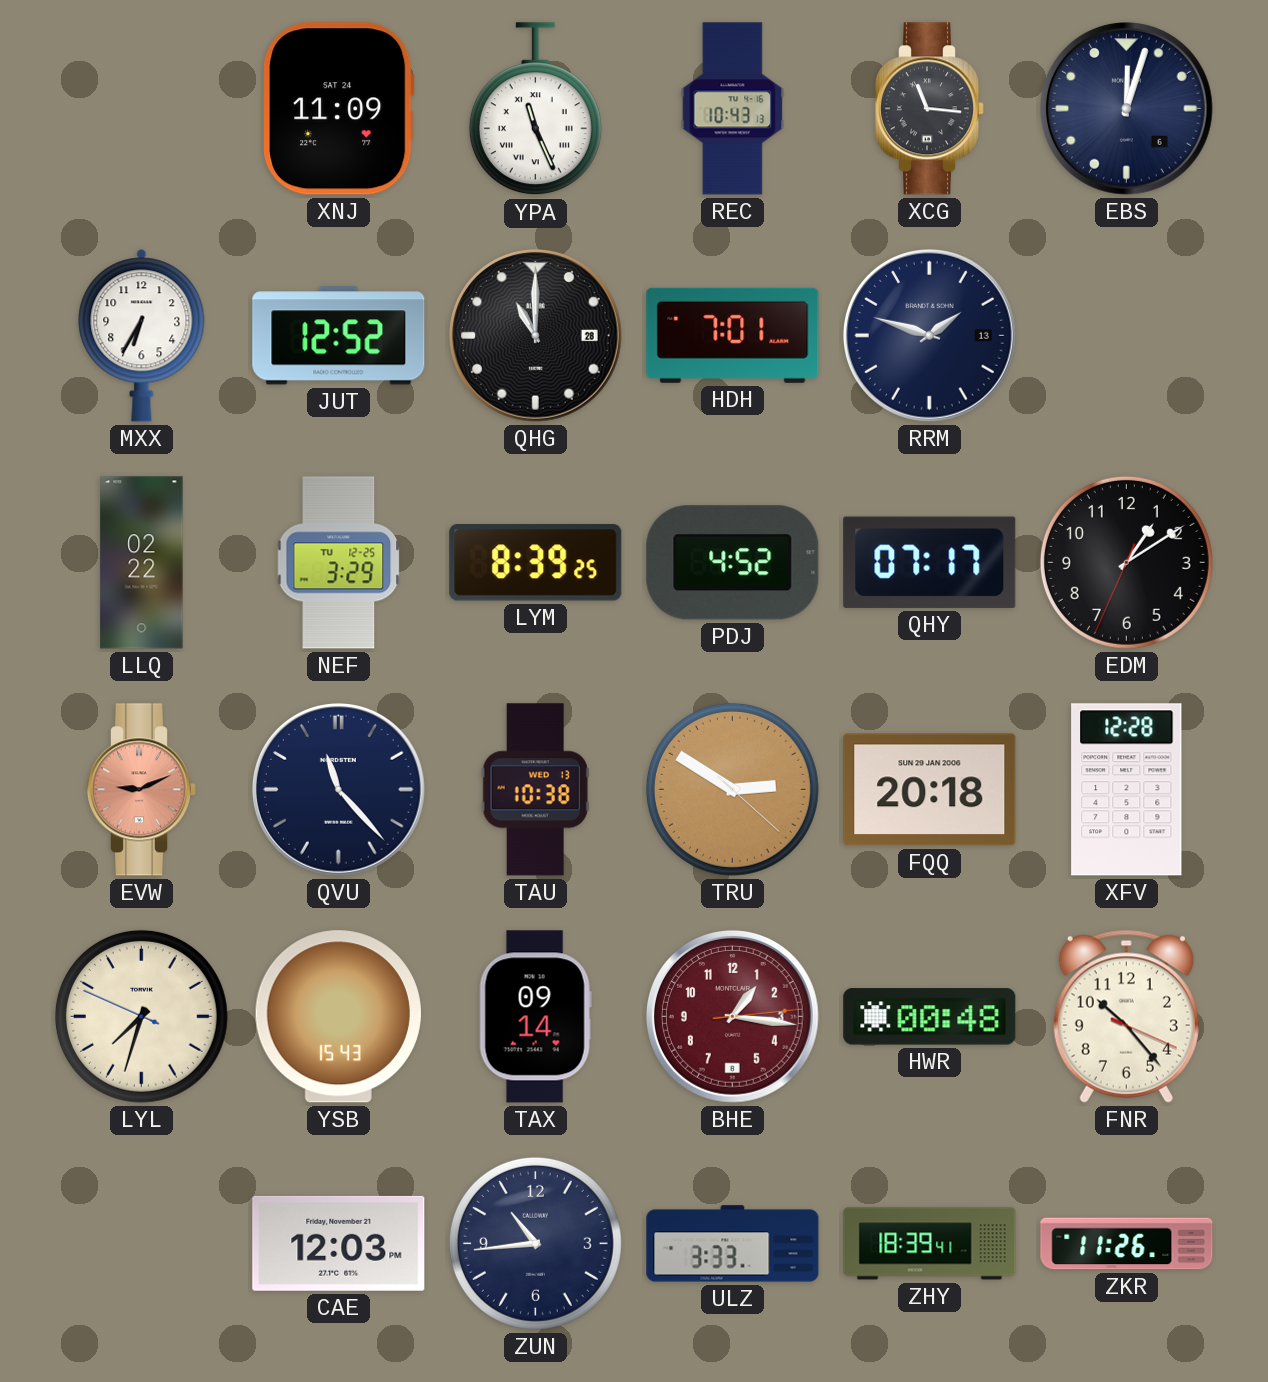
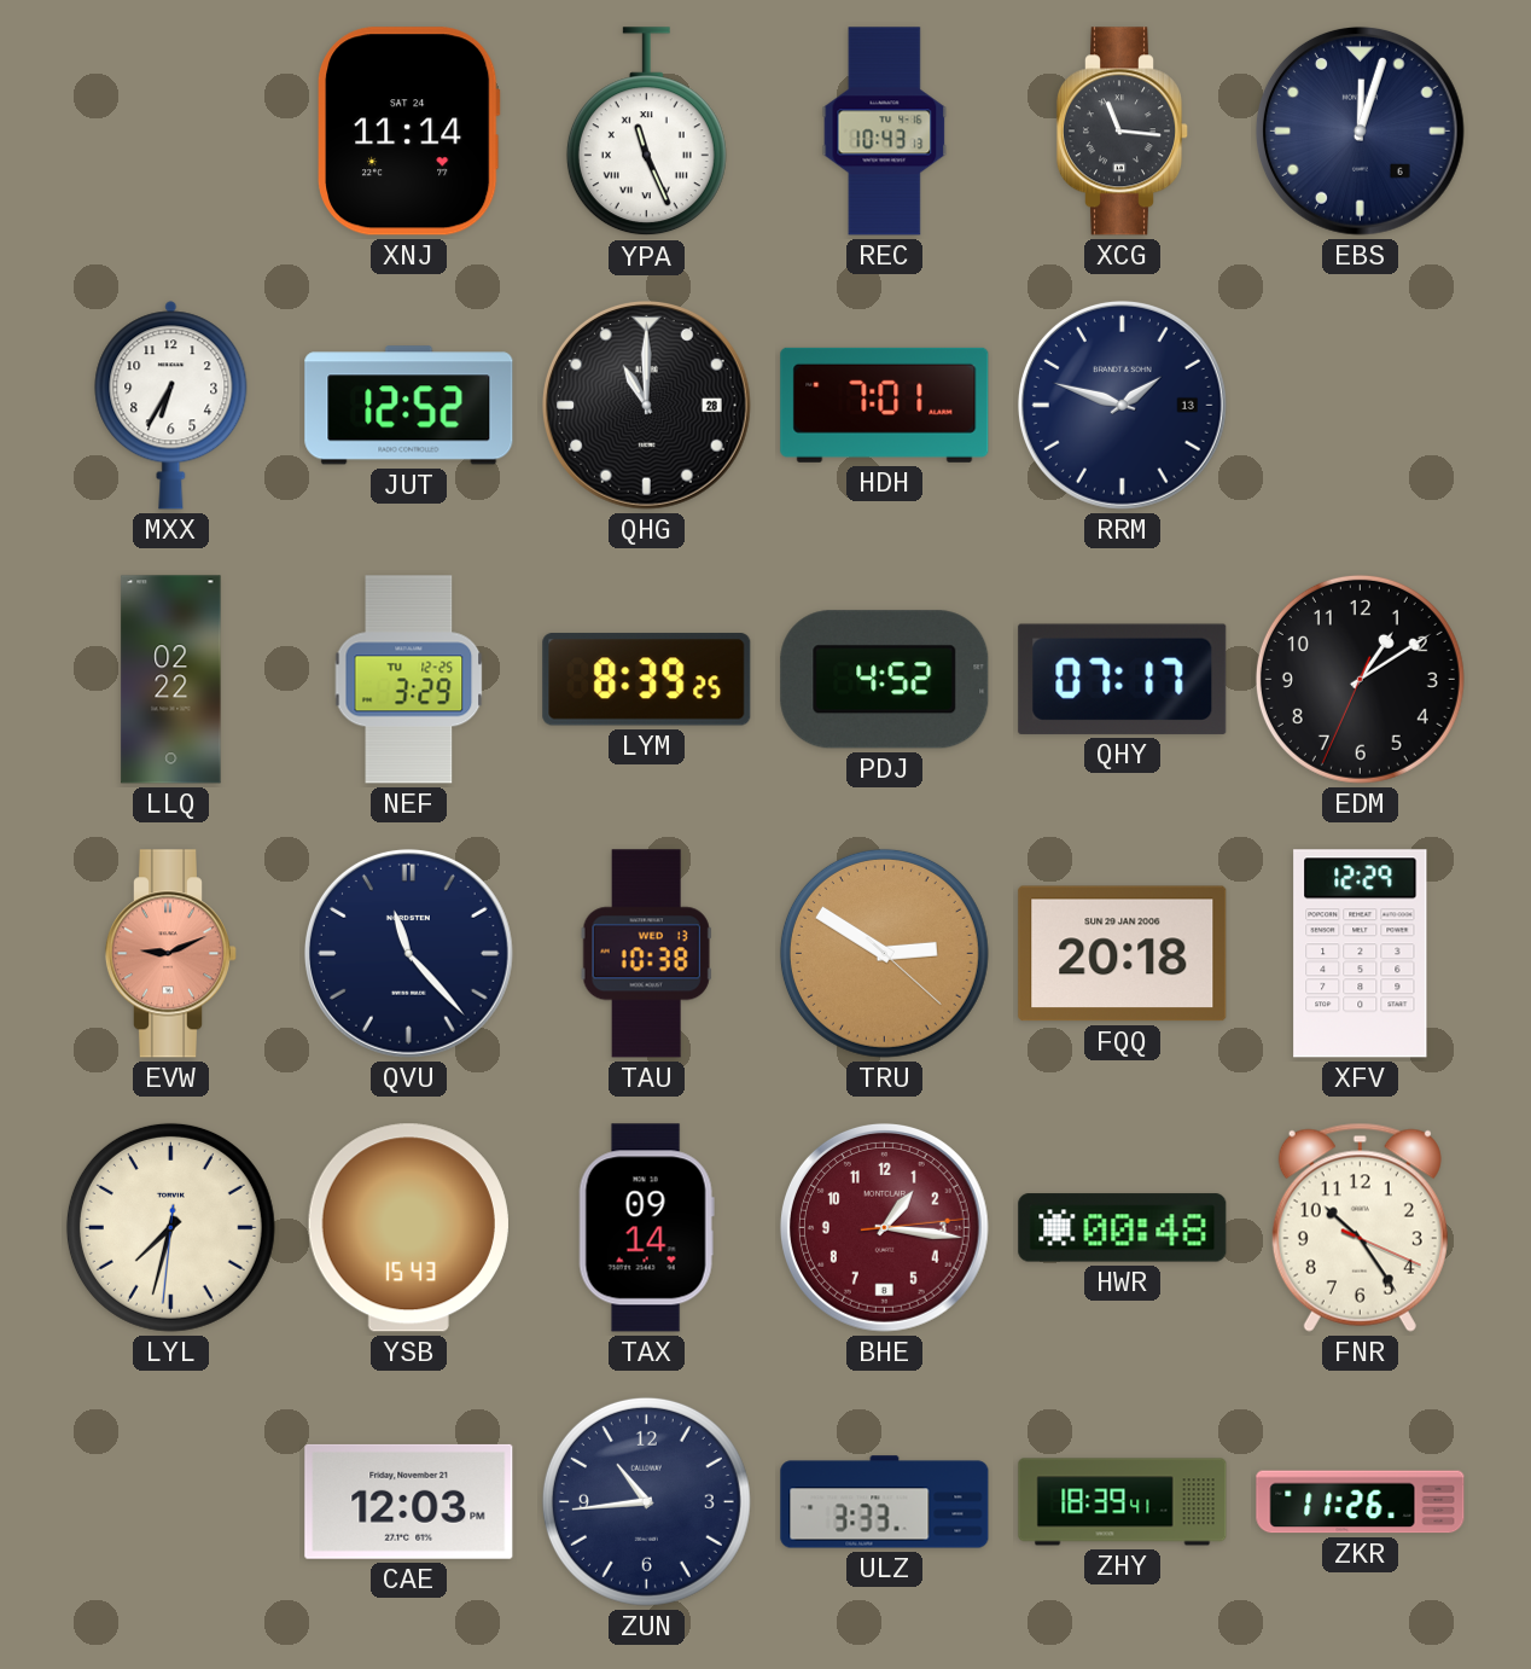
XNJ: 11:09 -> 11:14
XFV: 12:28 -> 12:29
LYL: 7:32:49 -> 7:32:31
FNR: 10:23 -> 10:24
